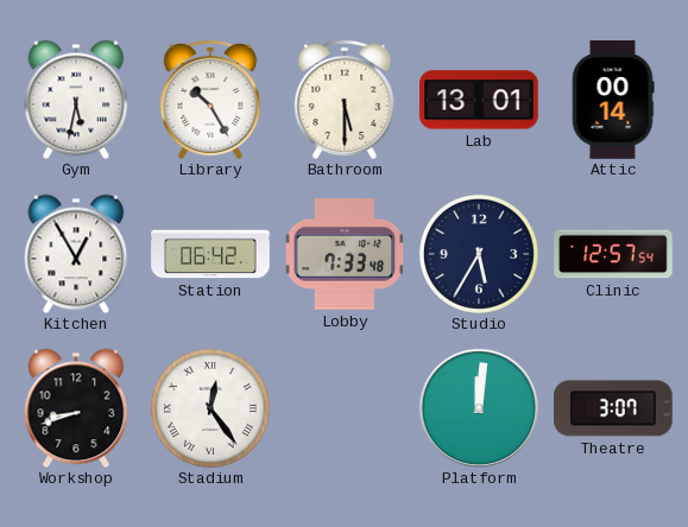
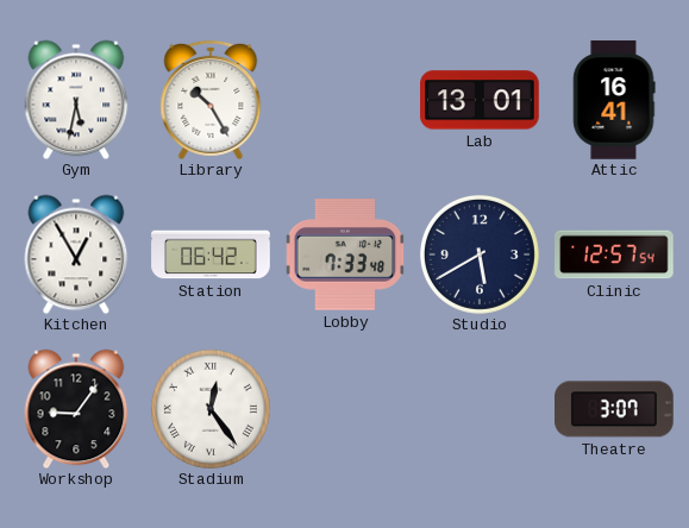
Bathroom: 5:30 -> none
Attic: 00:14 -> 16:41
Studio: 5:35 -> 5:40
Workshop: 8:42 -> 9:06
Platform: 12:01 -> none
